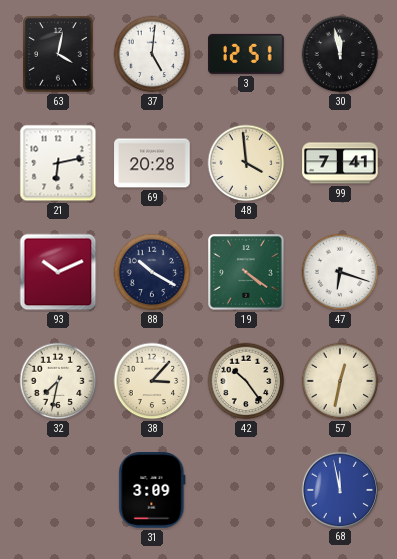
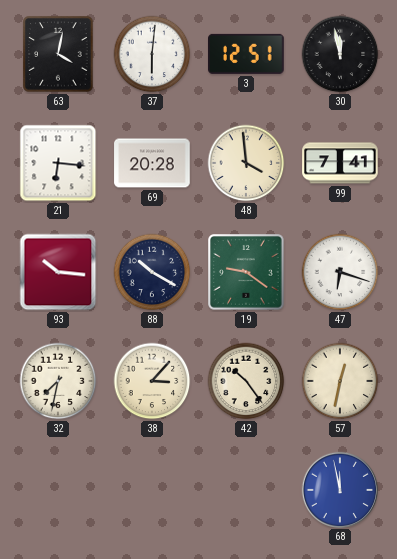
37: 5:01 -> 6:01
21: 6:13 -> 6:16
93: 10:11 -> 10:16
19: 4:21 -> 9:21
31: 3:09 -> none
